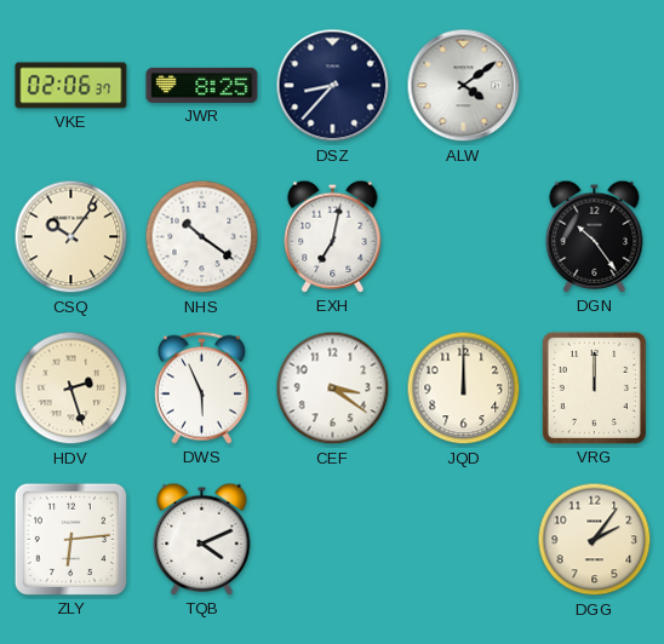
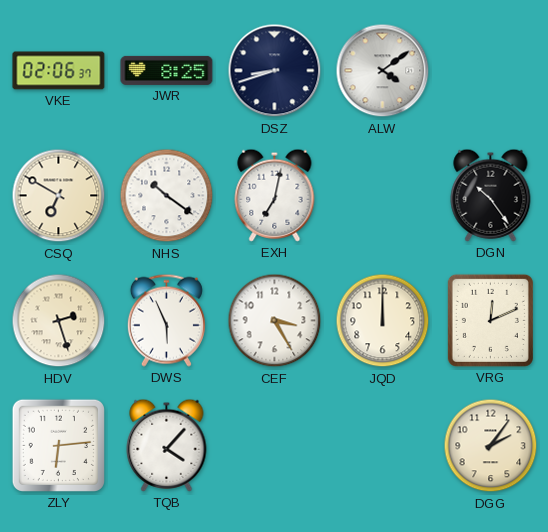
DSZ: 8:37 -> 8:42
CSQ: 10:06 -> 6:50
CEF: 3:21 -> 3:25
VRG: 12:00 -> 12:11
TQB: 4:11 -> 4:07
